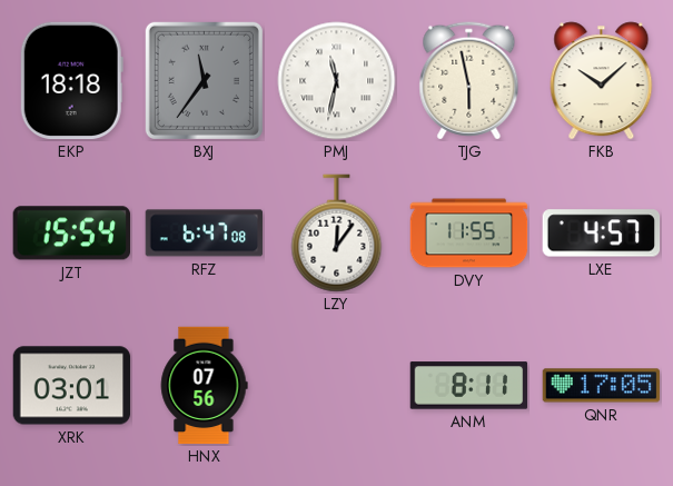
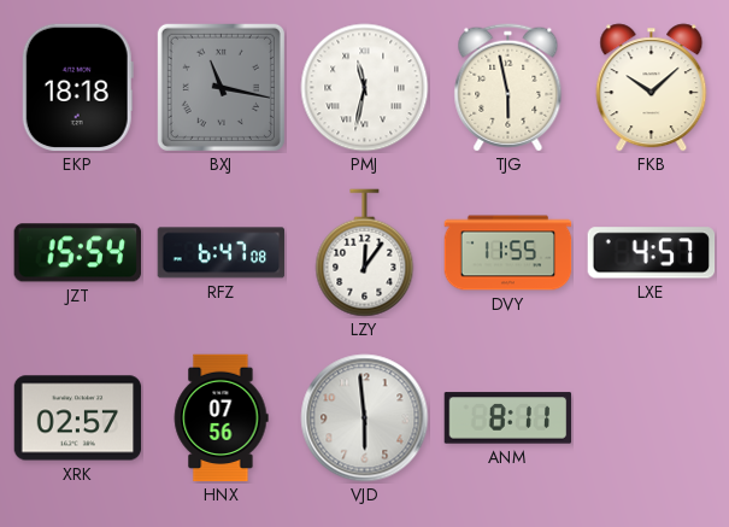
BXJ: 11:36 -> 11:17
XRK: 03:01 -> 02:57
VJD: none -> 5:59
QNR: 17:05 -> none
